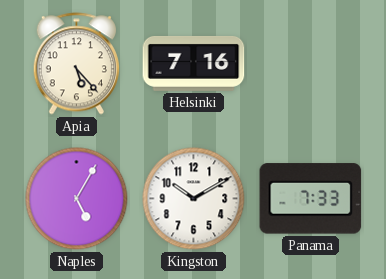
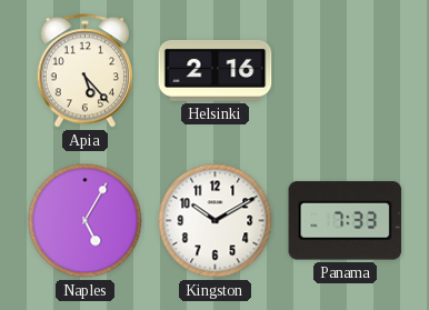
Helsinki: 7:16 -> 2:16
